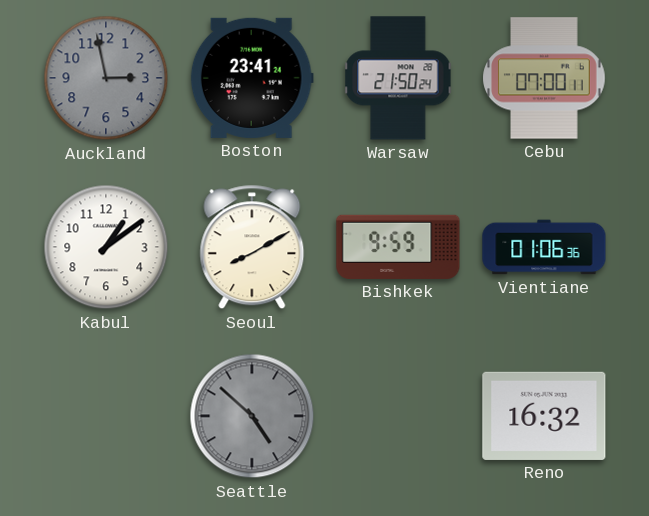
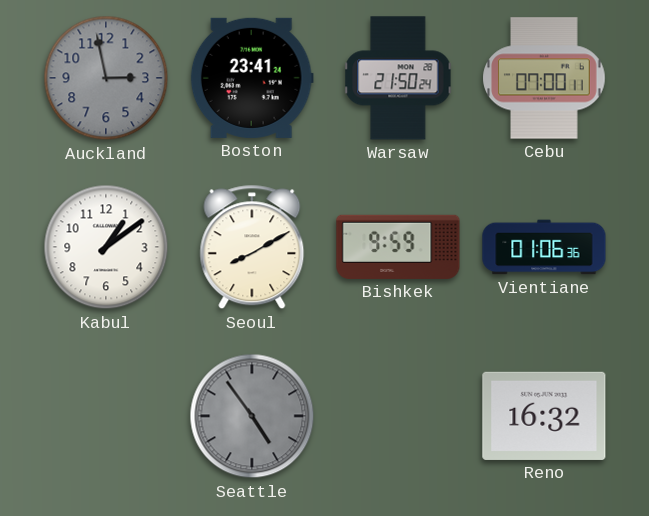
Seattle: 4:52 -> 4:54
